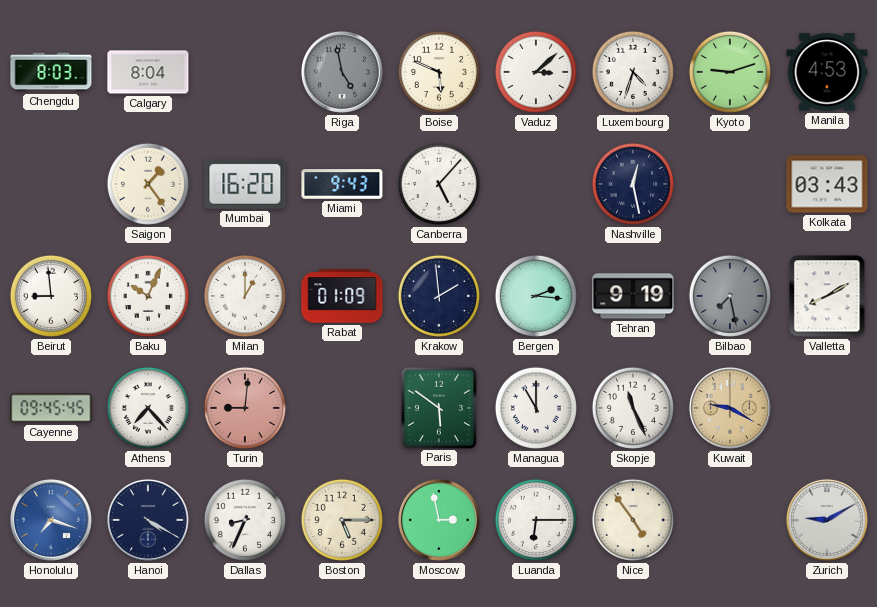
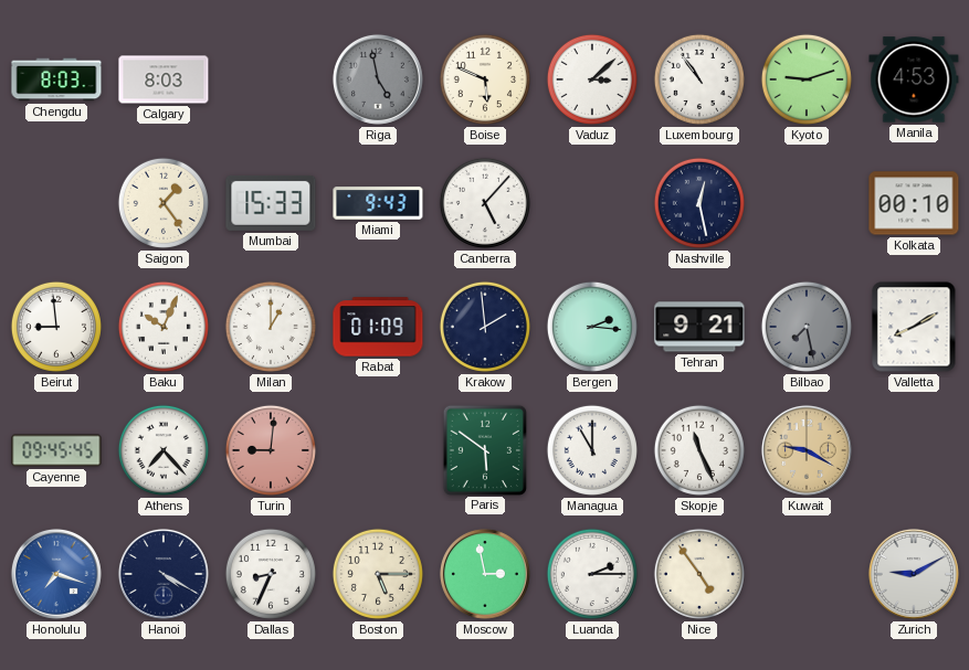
Calgary: 8:04 -> 8:03
Luxembourg: 4:33 -> 10:54
Mumbai: 16:20 -> 15:33
Kolkata: 03:43 -> 00:10
Tehran: 9:19 -> 9:21
Luanda: 6:15 -> 2:15
